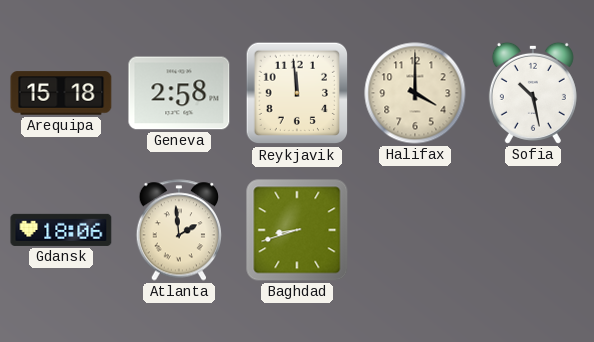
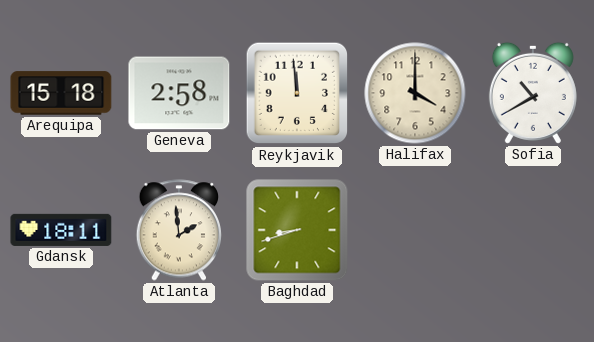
Sofia: 10:28 -> 10:40
Gdansk: 18:06 -> 18:11
